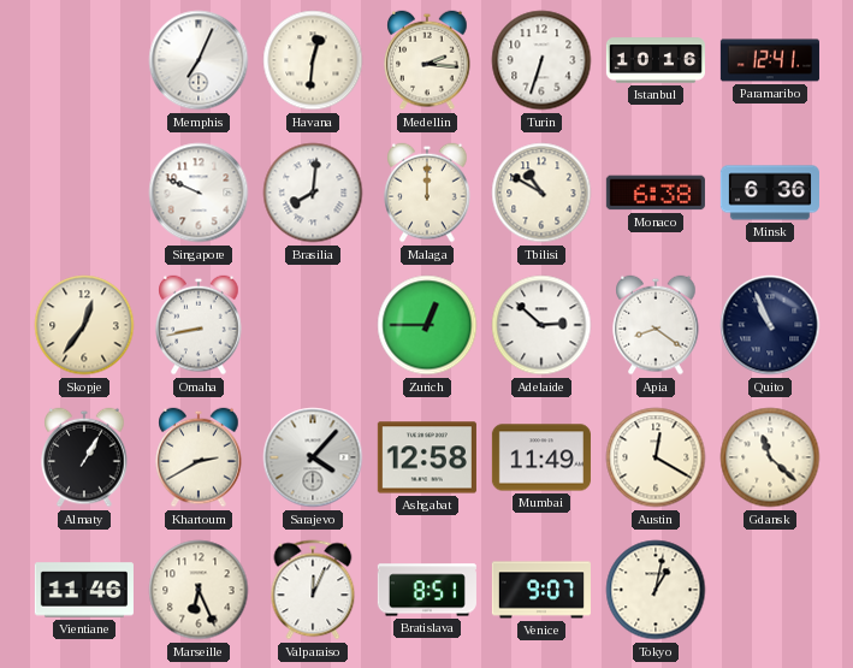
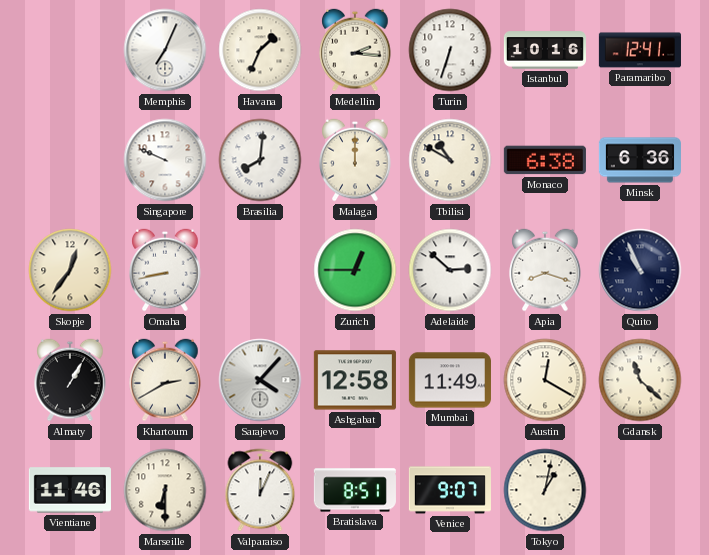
Havana: 12:31 -> 1:34
Apia: 8:21 -> 8:18
Marseille: 6:26 -> 6:30
